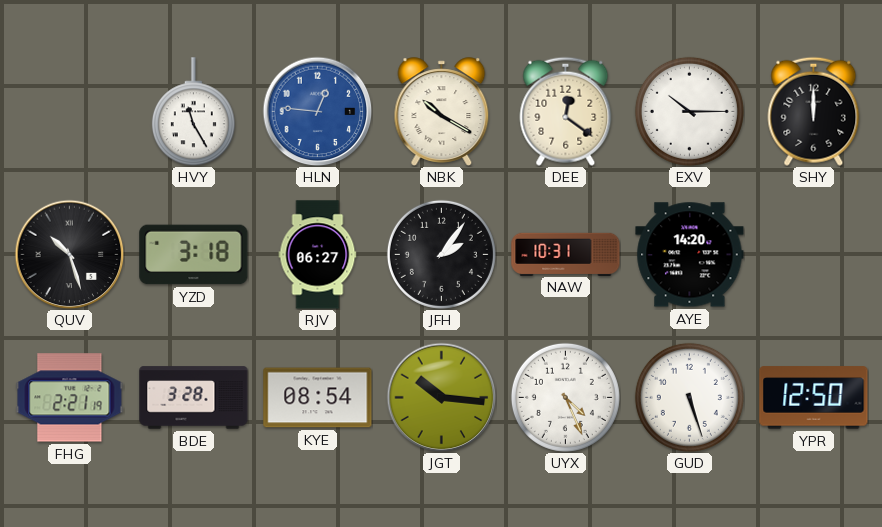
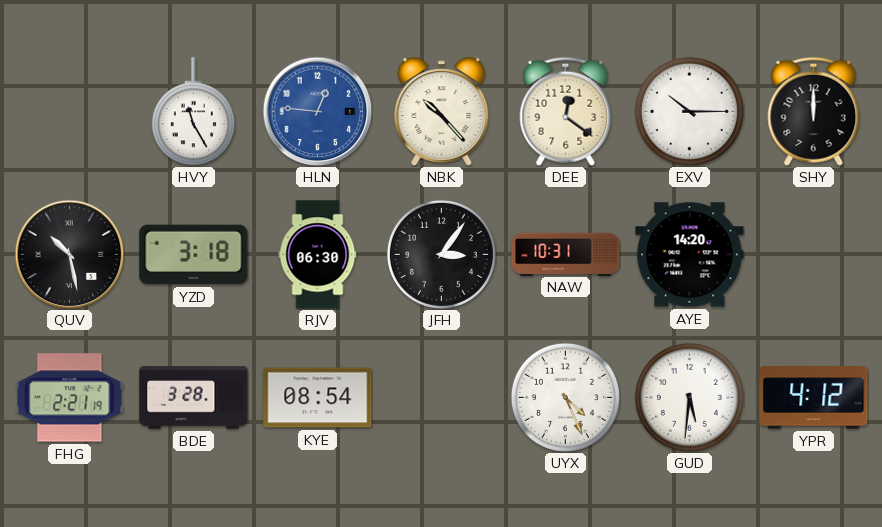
NBK: 10:20 -> 10:23
QUV: 10:27 -> 10:28
RJV: 06:27 -> 06:30
JFH: 2:06 -> 3:06
JGT: 10:16 -> none
GUD: 5:27 -> 5:31
YPR: 12:50 -> 4:12
